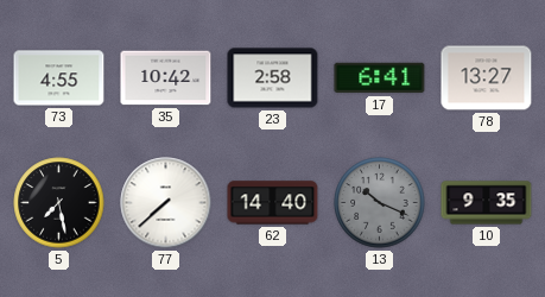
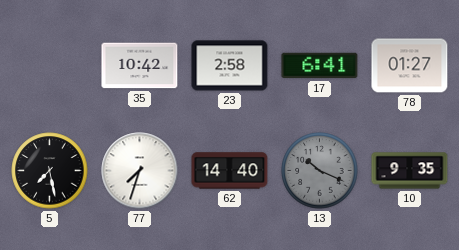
73: 4:55 -> none
78: 13:27 -> 01:27
77: 7:38 -> 7:33
